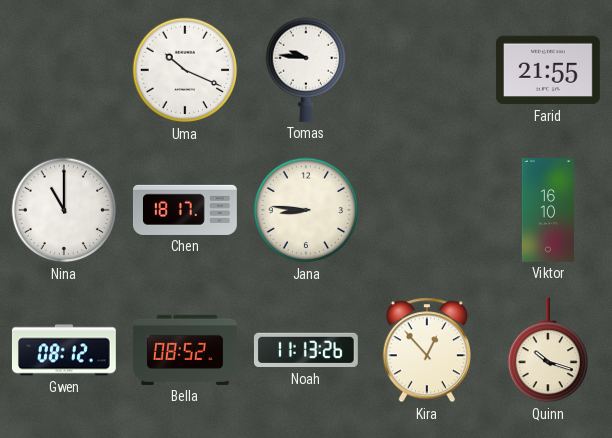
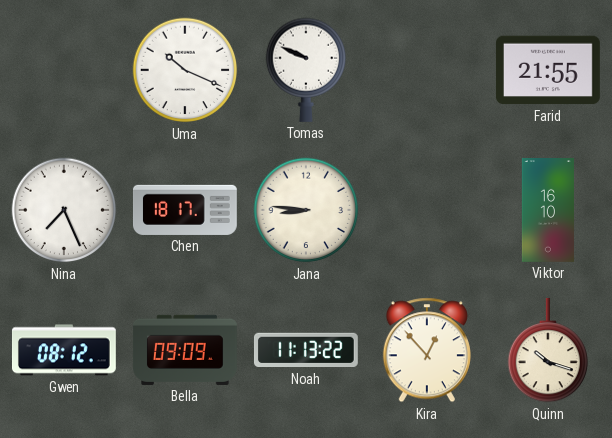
Tomas: 9:46 -> 9:49
Nina: 11:00 -> 7:26
Bella: 08:52 -> 09:09
Noah: 11:13:26 -> 11:13:22
